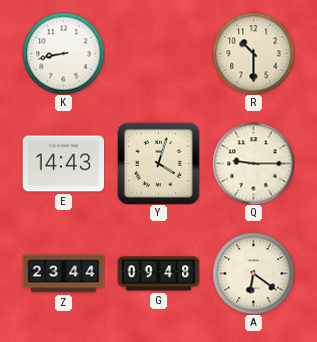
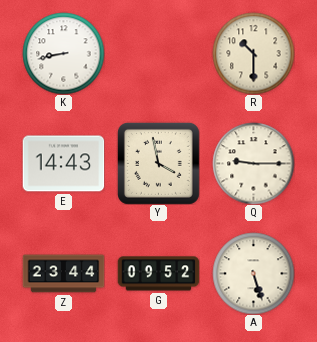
Y: 4:03 -> 3:58
G: 09:48 -> 09:52
A: 6:21 -> 5:27
